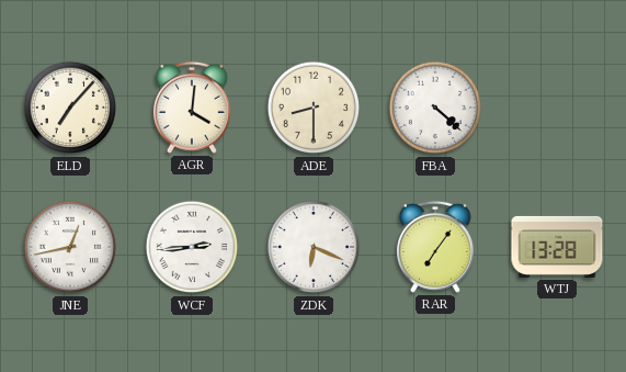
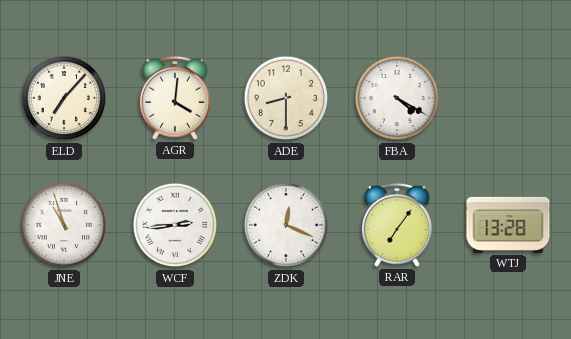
FBA: 4:22 -> 4:20
JNE: 12:43 -> 10:57
ZDK: 6:19 -> 12:19
